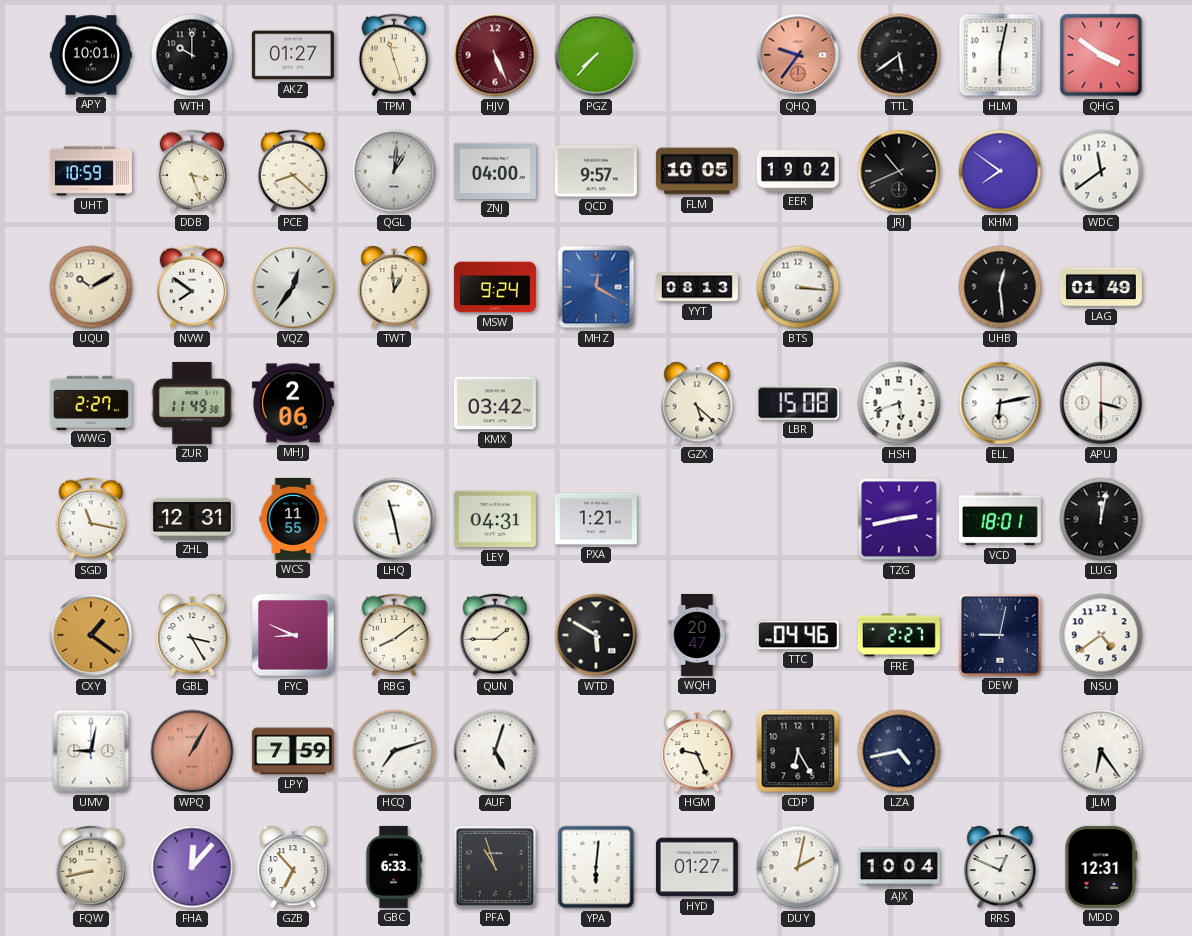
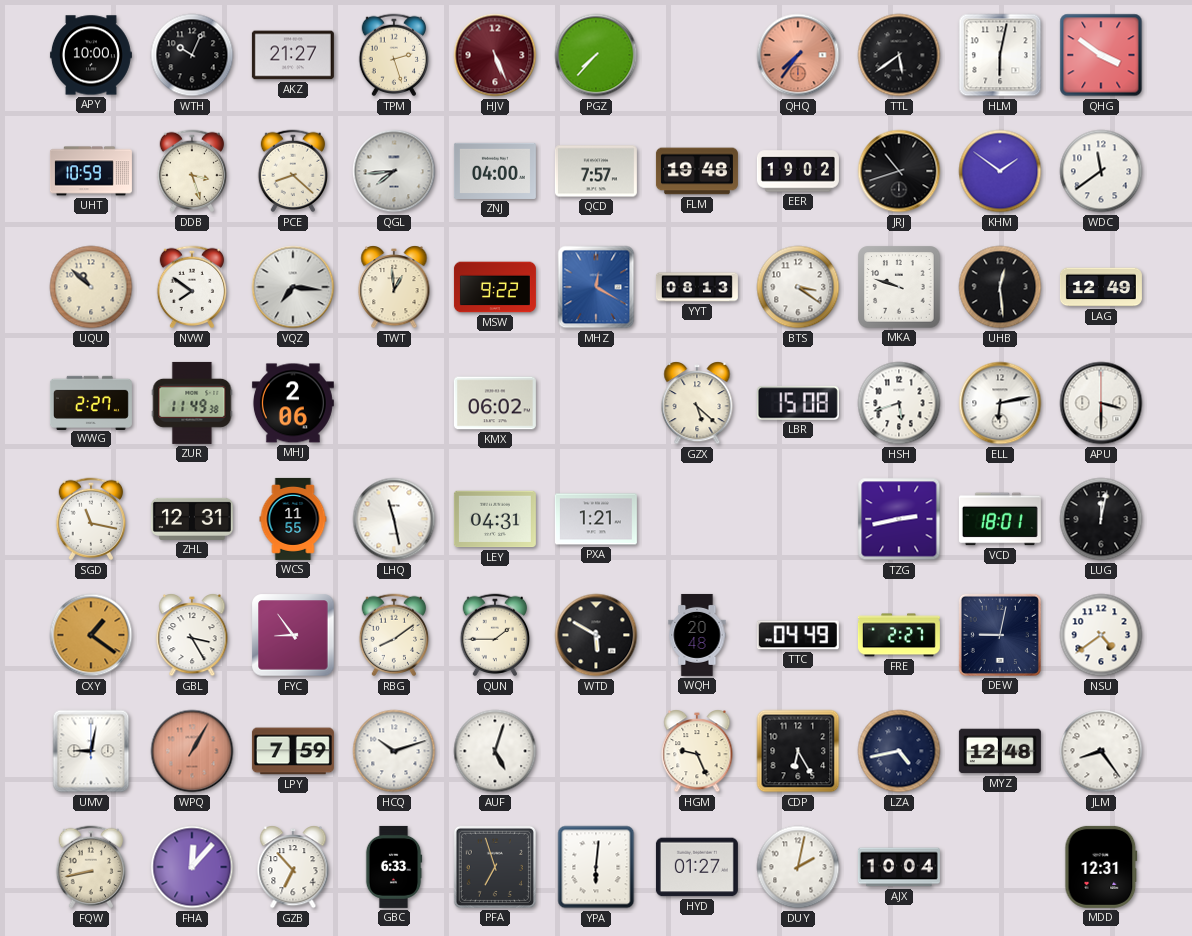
APY: 10:01 -> 10:00
WTH: 10:00 -> 10:04
AKZ: 01:27 -> 21:27
TPM: 11:27 -> 2:27
QHQ: 9:36 -> 7:36
QGL: 1:01 -> 7:44
QCD: 9:57 -> 7:57
FLM: 10:05 -> 19:48
JRJ: 10:41 -> 10:42
KHM: 7:51 -> 1:51
UQU: 10:10 -> 10:52
VQZ: 12:36 -> 7:16
MSW: 9:24 -> 9:22
BTS: 3:16 -> 3:21
MKA: none -> 9:48
LAG: 01:49 -> 12:49
KMX: 03:42 -> 06:02
FYC: 8:49 -> 8:54
WQH: 20:47 -> 20:48
TTC: 04:46 -> 04:49
HCQ: 7:12 -> 10:12
MYZ: none -> 12:48
JLM: 6:24 -> 8:24
PFA: 10:57 -> 6:57
RRS: 12:49 -> none
